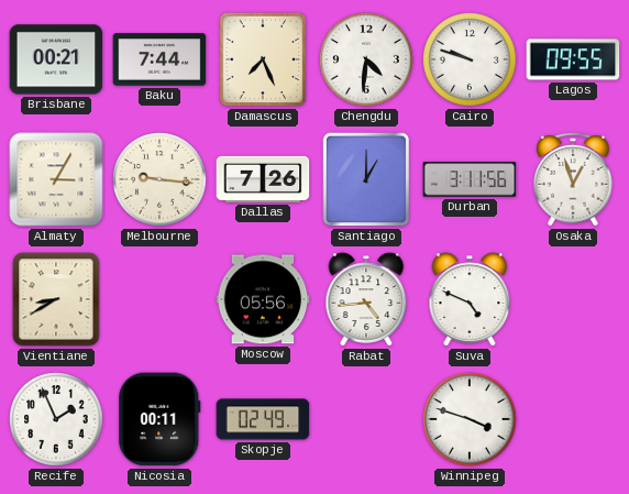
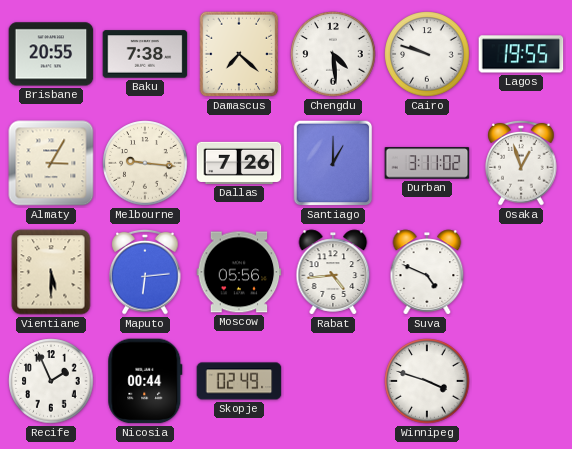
Brisbane: 00:21 -> 20:55
Baku: 7:44 -> 7:38
Damascus: 7:26 -> 7:22
Chengdu: 4:31 -> 4:29
Lagos: 09:55 -> 19:55
Durban: 3:11:56 -> 3:11:02
Vientiane: 8:40 -> 5:30
Maputo: none -> 6:14
Nicosia: 00:11 -> 00:44
